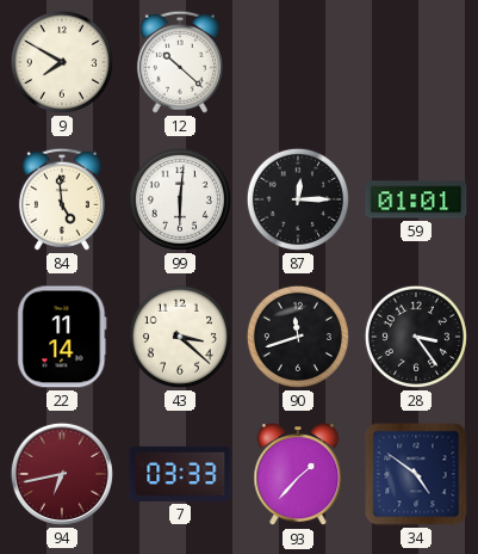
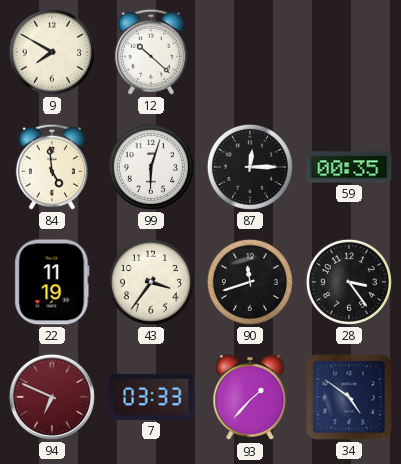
99: 6:01 -> 6:03
59: 01:01 -> 00:35
22: 11:14 -> 11:19
43: 3:22 -> 3:36
94: 6:43 -> 6:49
